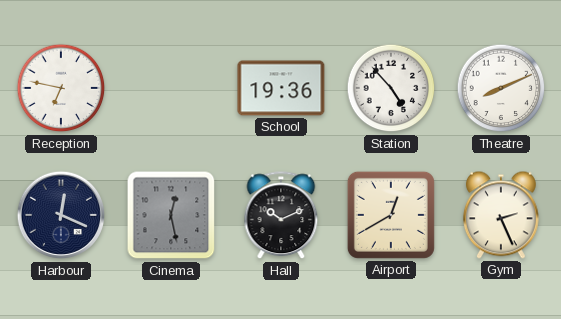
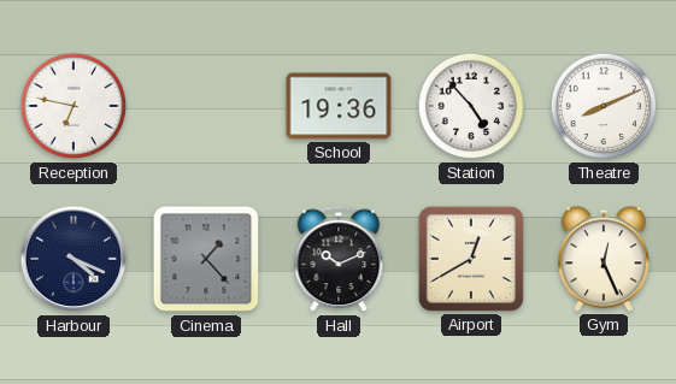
Harbour: 12:19 -> 4:19
Cinema: 12:28 -> 1:23
Gym: 2:26 -> 12:26
